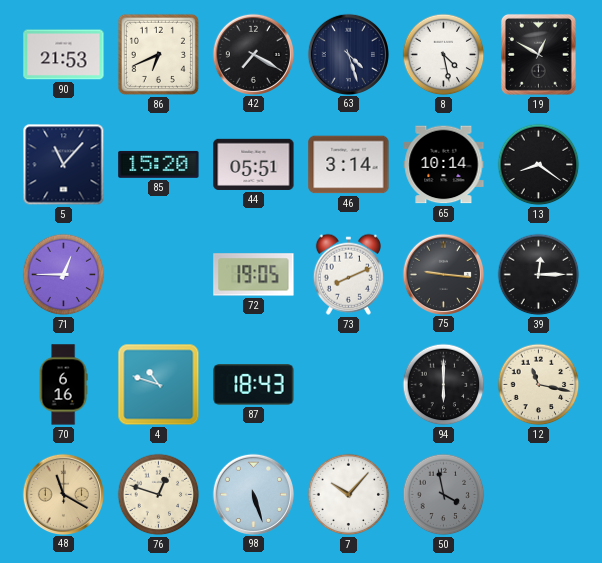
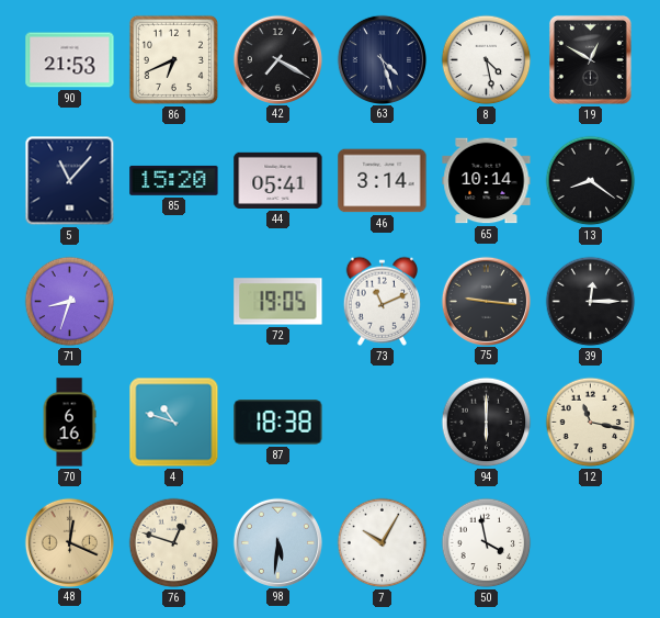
44: 05:51 -> 05:41
71: 12:45 -> 8:33
73: 8:11 -> 11:11
87: 18:43 -> 18:38
48: 11:20 -> 12:19
98: 5:27 -> 5:31
7: 10:07 -> 10:05
50 dial: grey -> white
